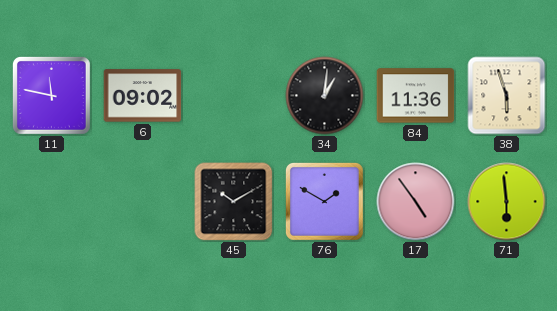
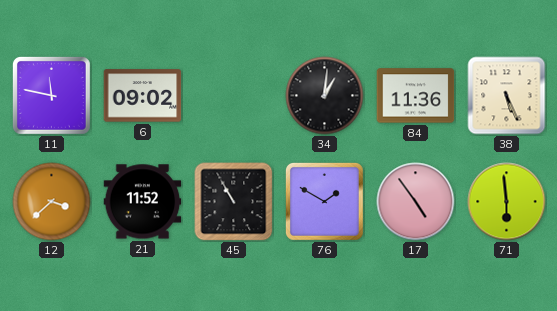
38: 5:57 -> 5:26
12: none -> 3:38
21: none -> 11:52
45: 10:10 -> 10:55
